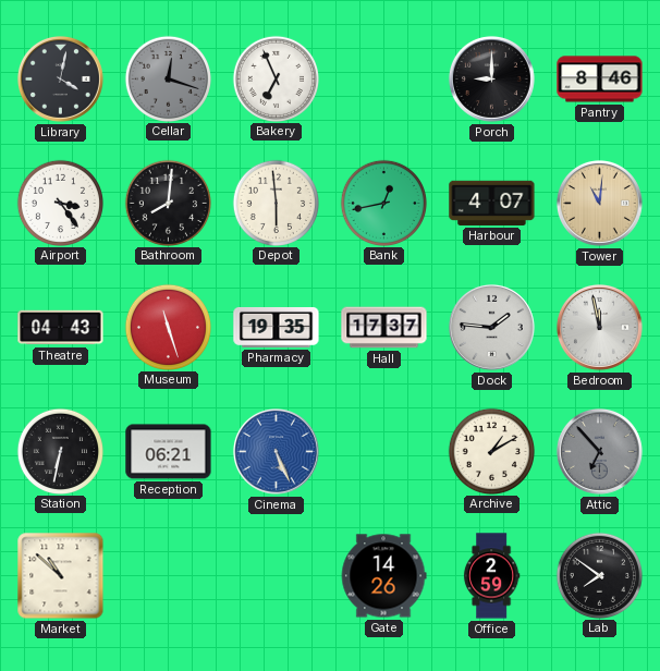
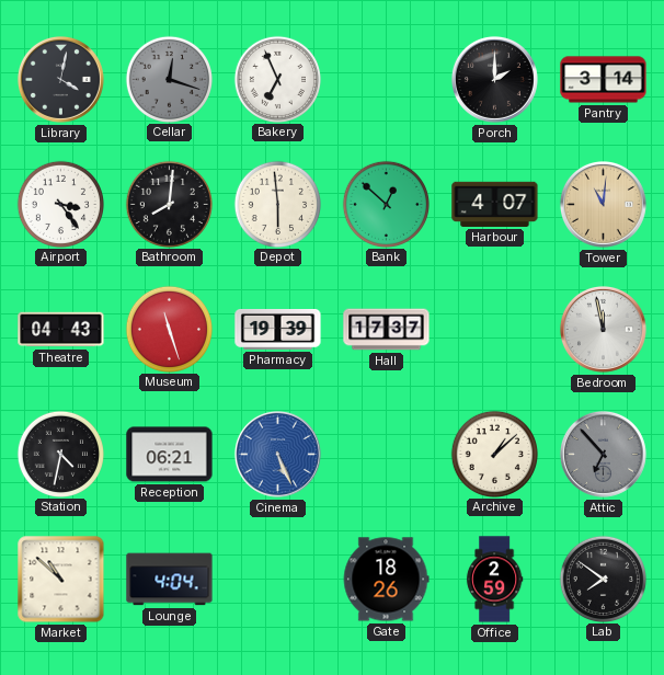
Porch: 9:00 -> 2:00
Pantry: 8:46 -> 3:14
Bank: 12:43 -> 12:52
Pharmacy: 19:35 -> 19:39
Dock: 1:46 -> none
Station: 6:32 -> 4:32
Archive: 1:10 -> 1:08
Lounge: none -> 4:04
Gate: 14:26 -> 18:26
